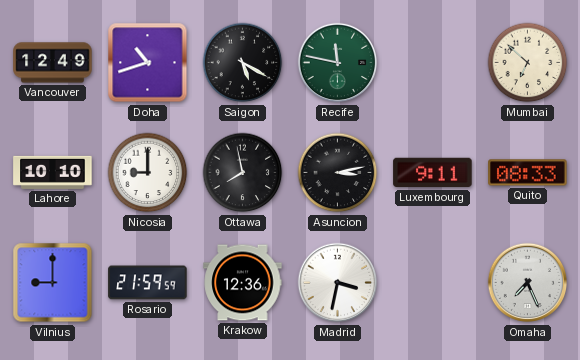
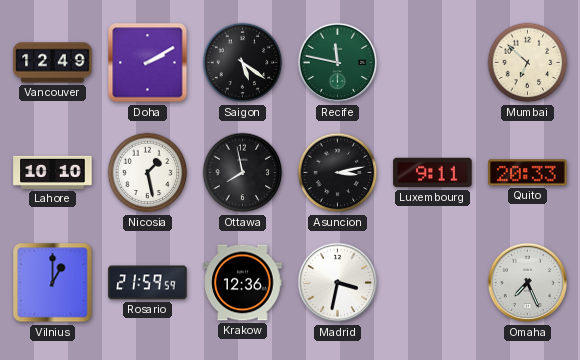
Doha: 10:42 -> 2:10
Saigon: 5:20 -> 5:21
Nicosia: 9:00 -> 1:28
Quito: 08:33 -> 20:33
Vilnius: 9:00 -> 1:00
